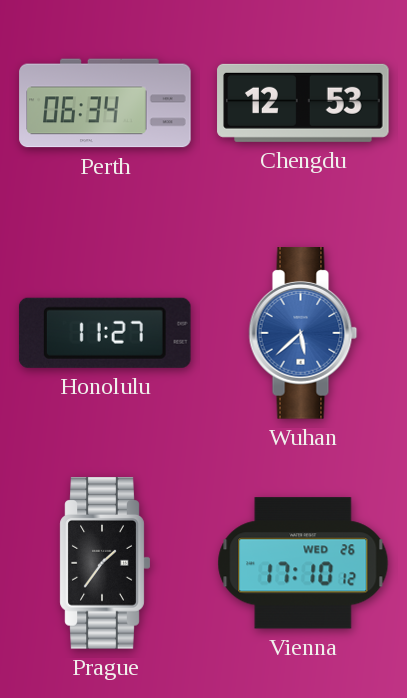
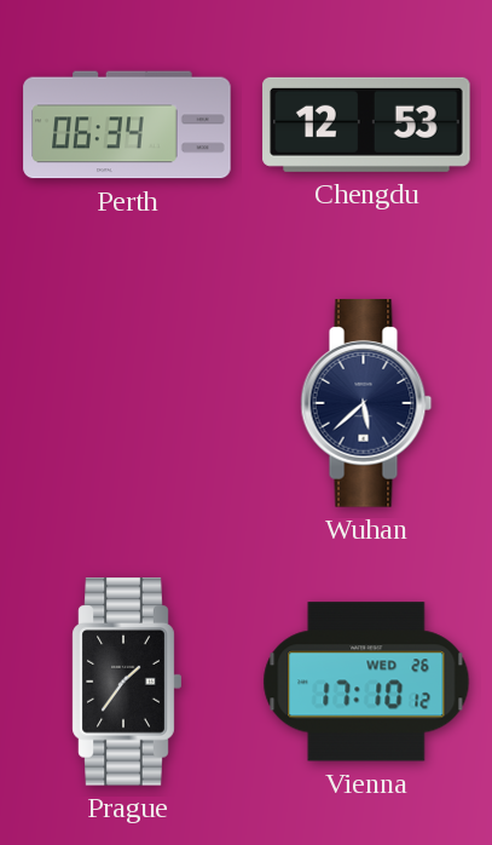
Honolulu: 11:27 -> none
Wuhan dial: blue -> navy
